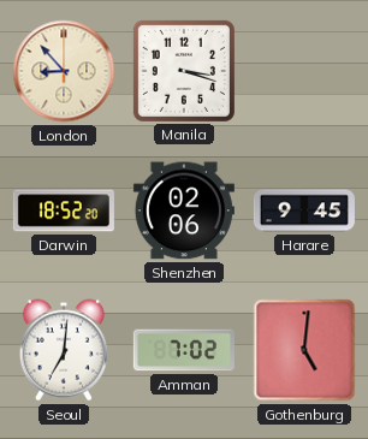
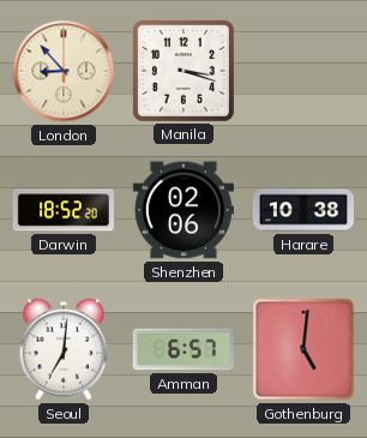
Harare: 9:45 -> 10:38
Amman: 7:02 -> 6:57
